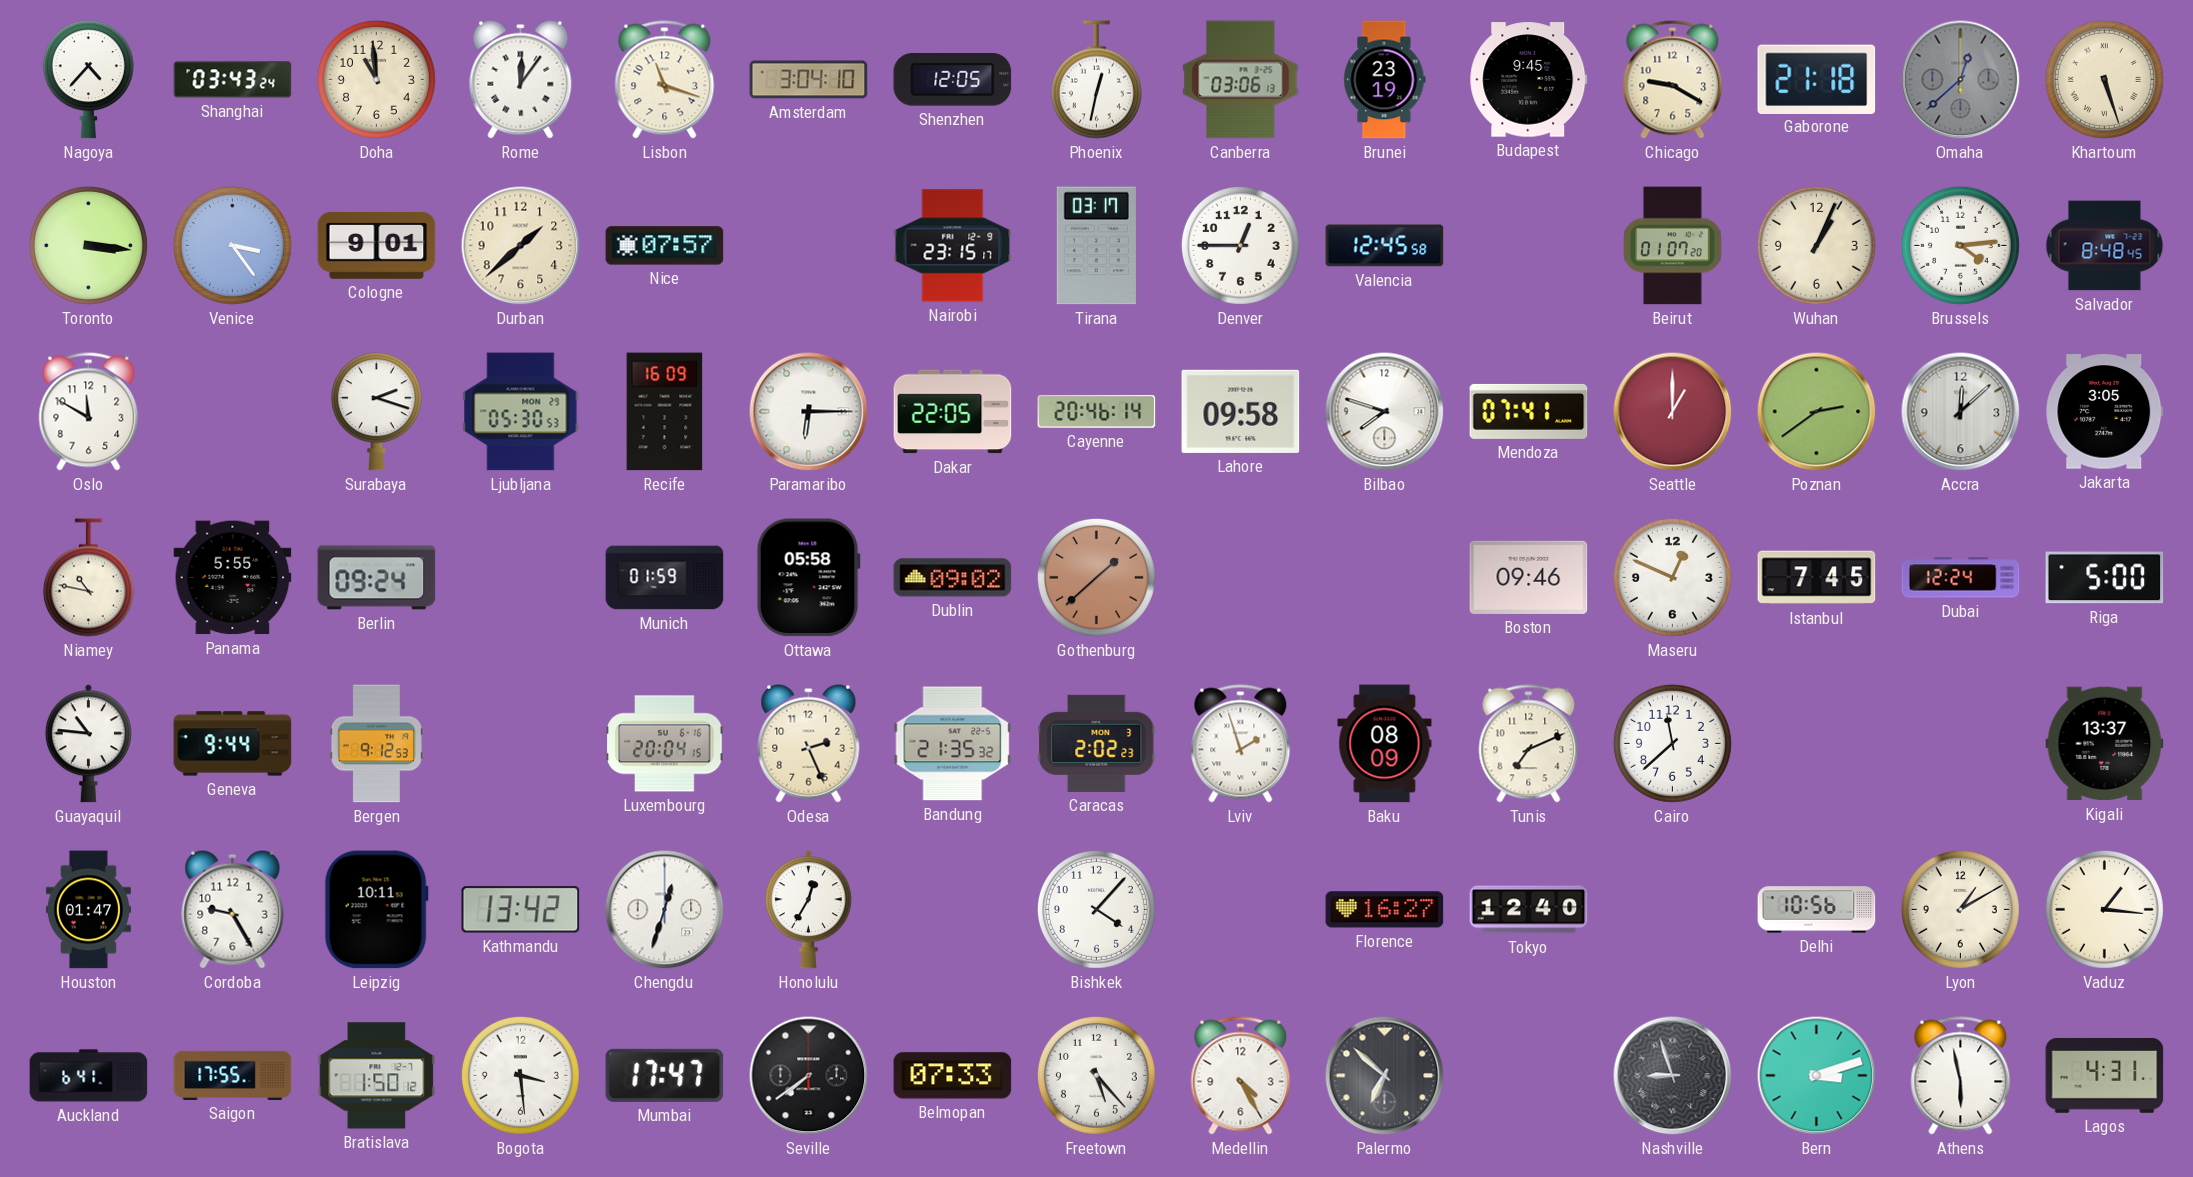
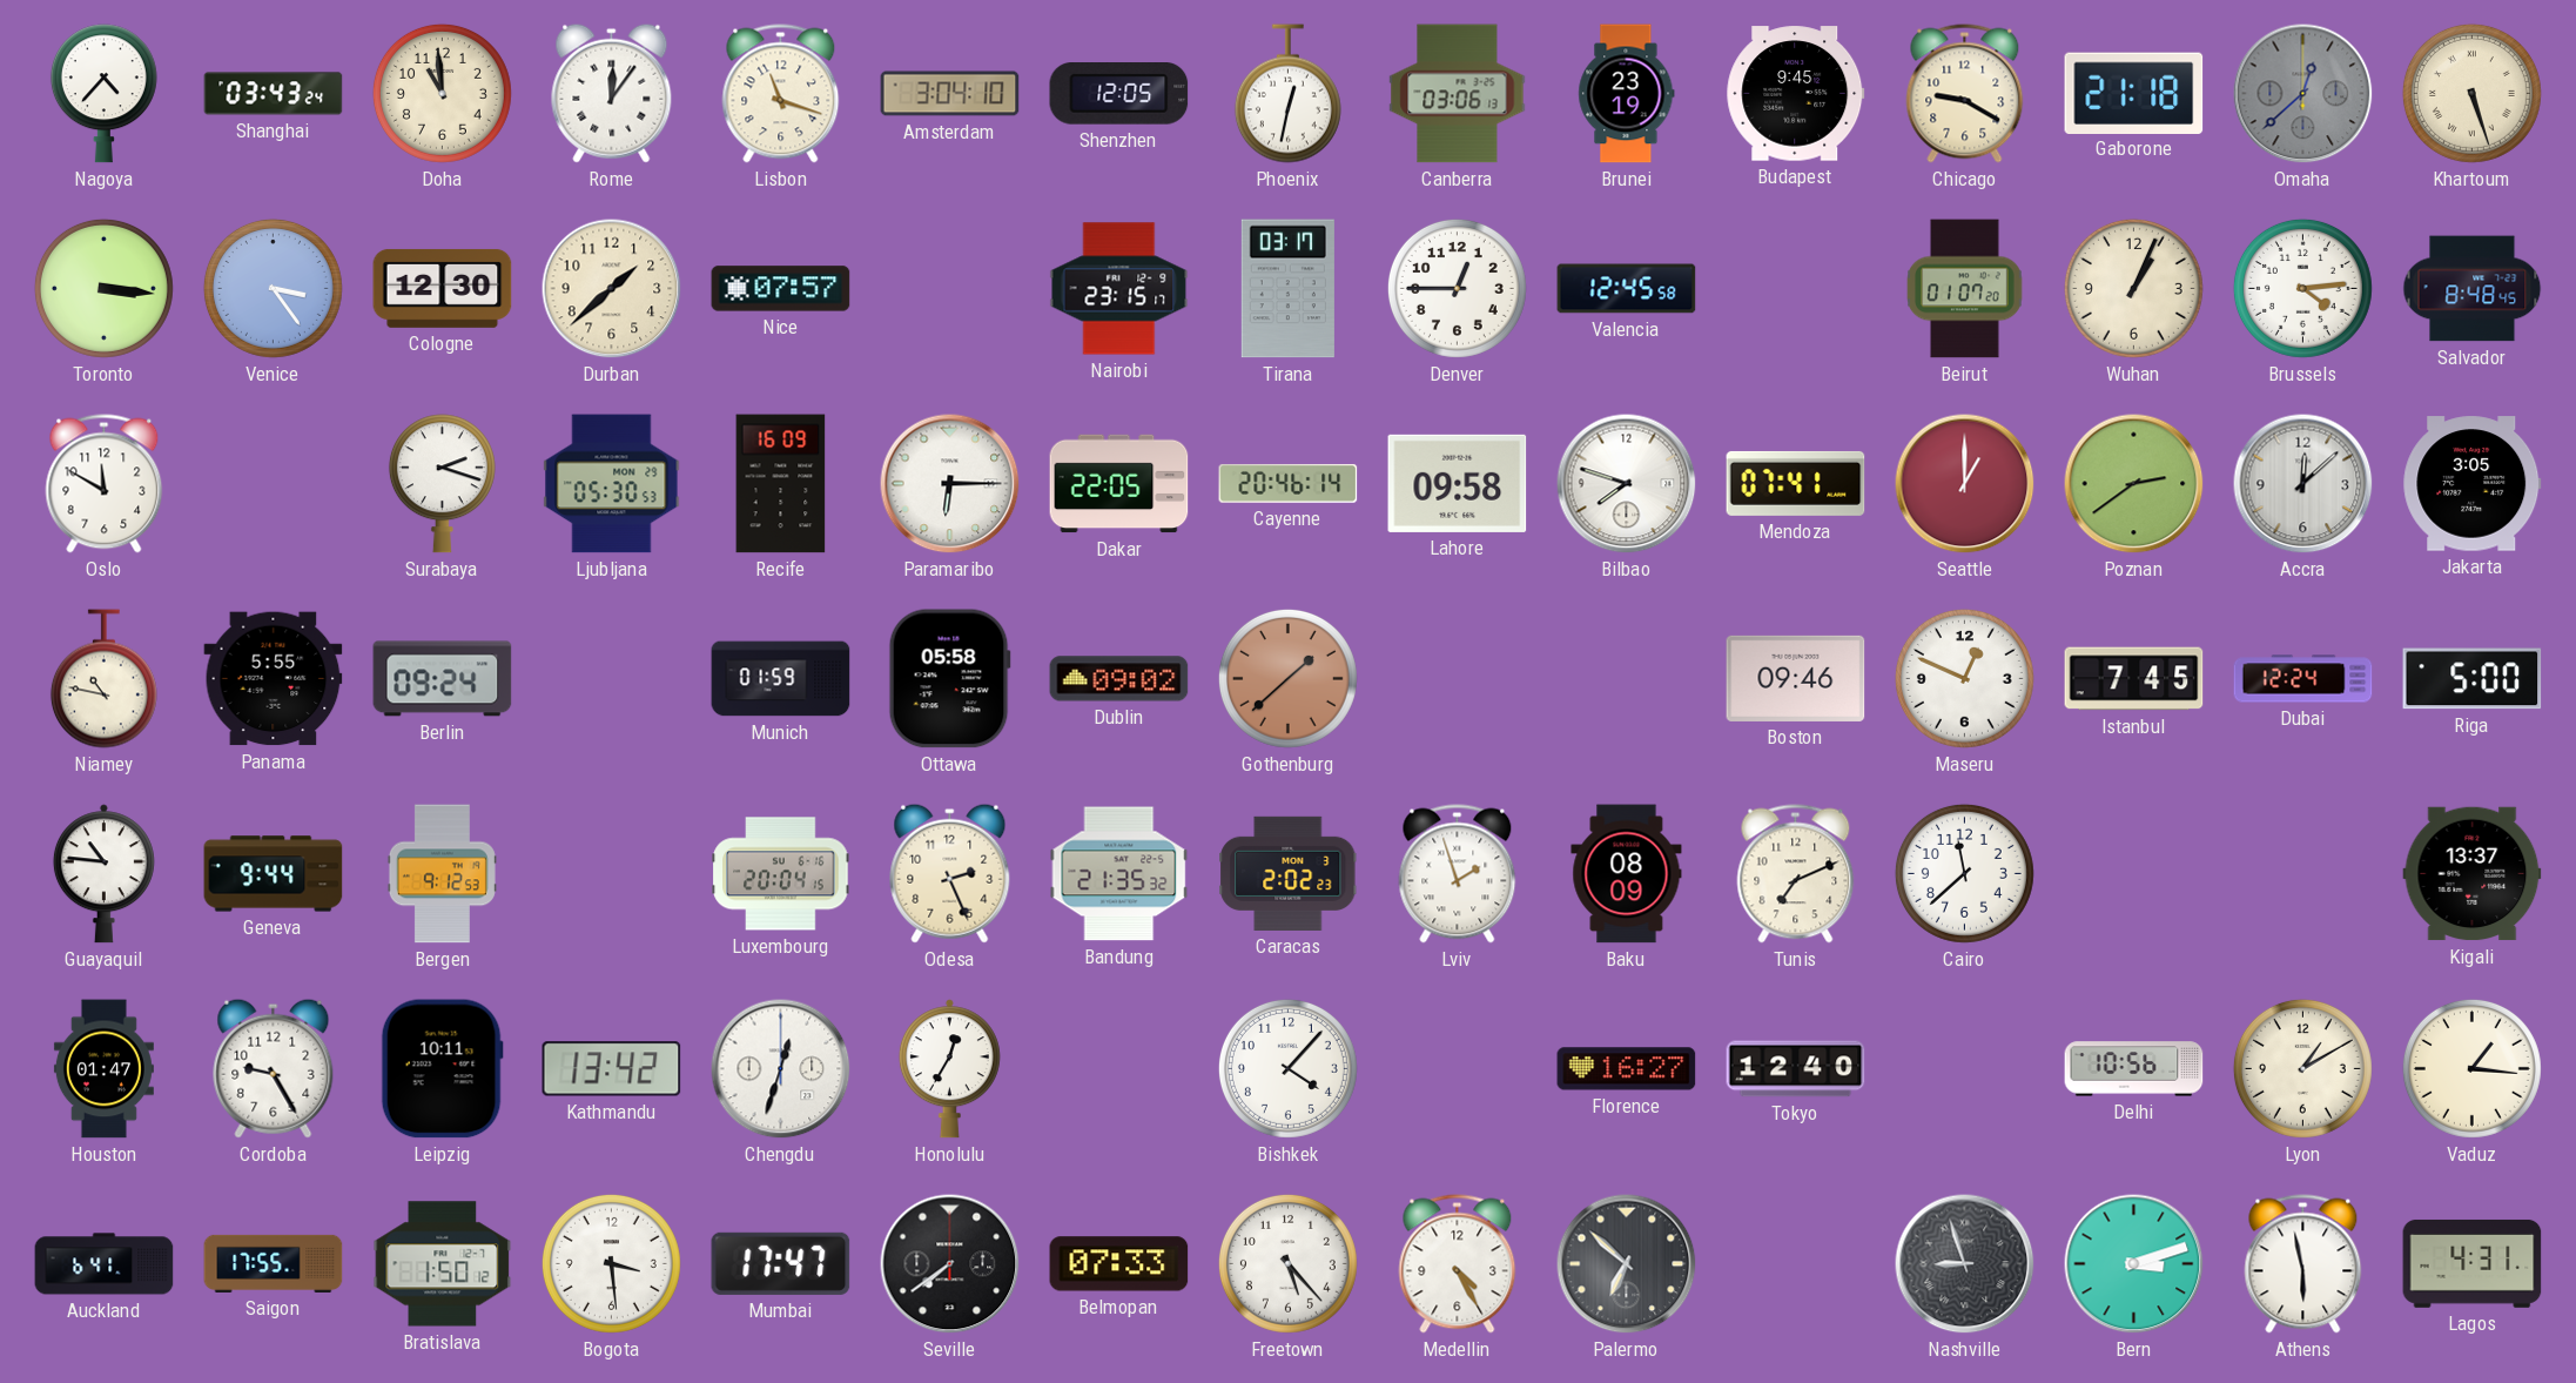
Cologne: 9:01 -> 12:30
